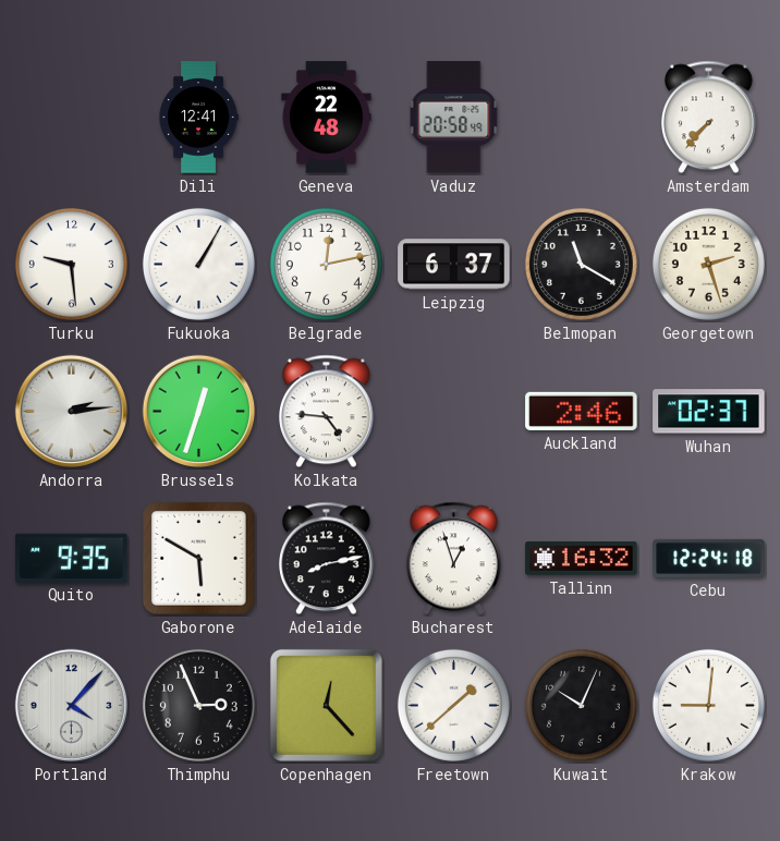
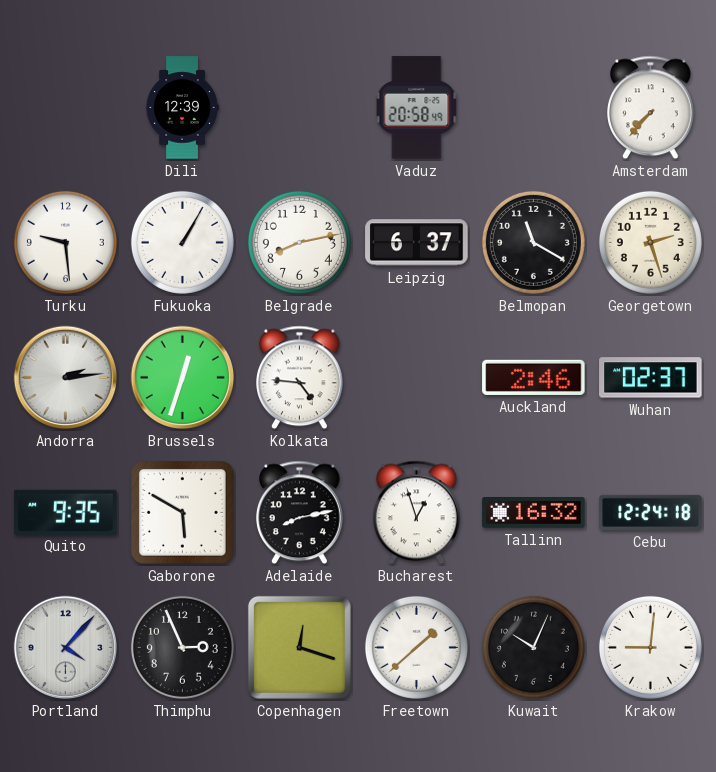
Dili: 12:41 -> 12:39
Geneva: 22:48 -> none
Belgrade: 12:13 -> 8:13
Copenhagen: 12:23 -> 12:18
